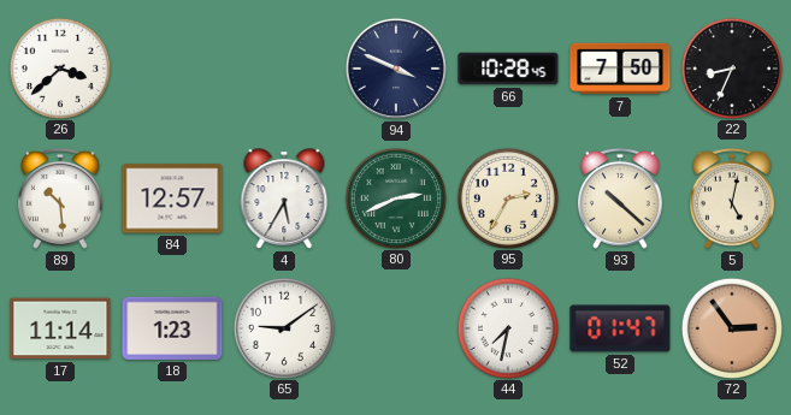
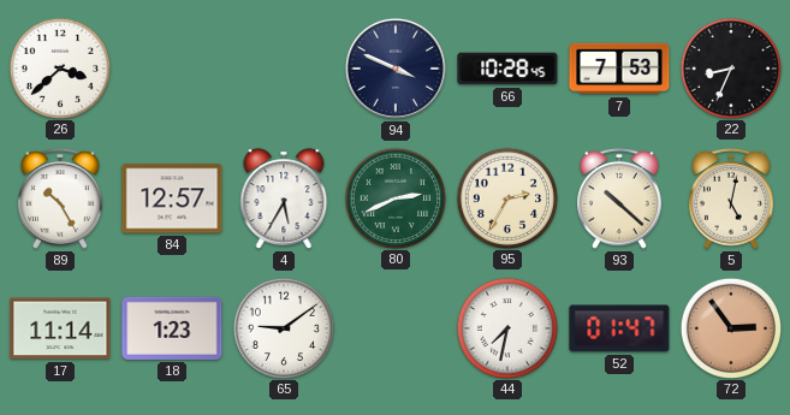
7: 7:50 -> 7:53
89: 10:29 -> 10:25
